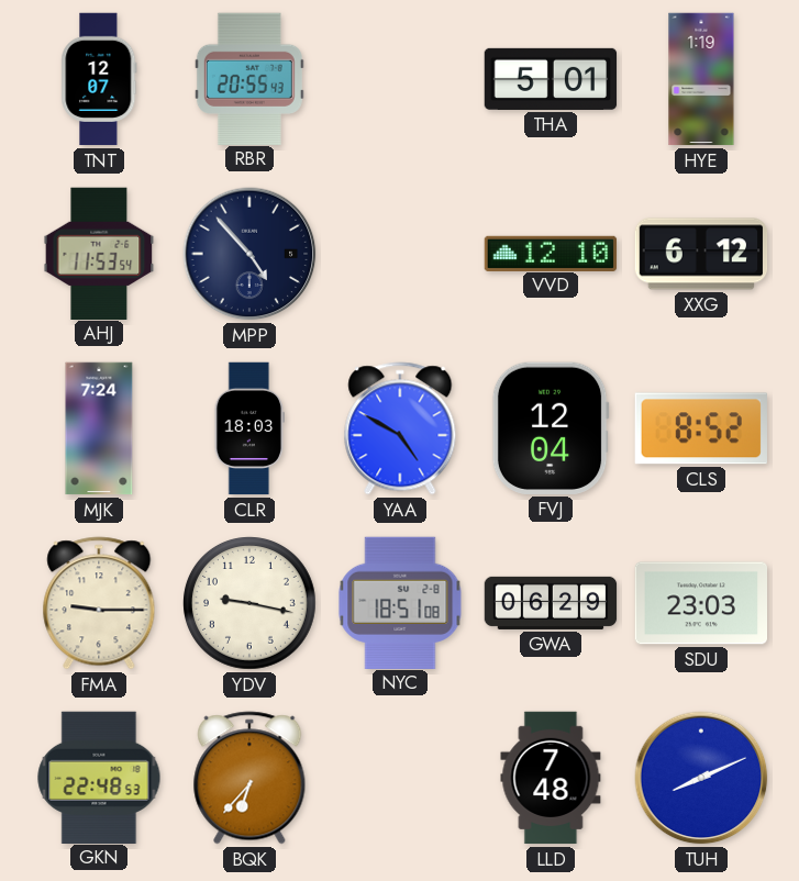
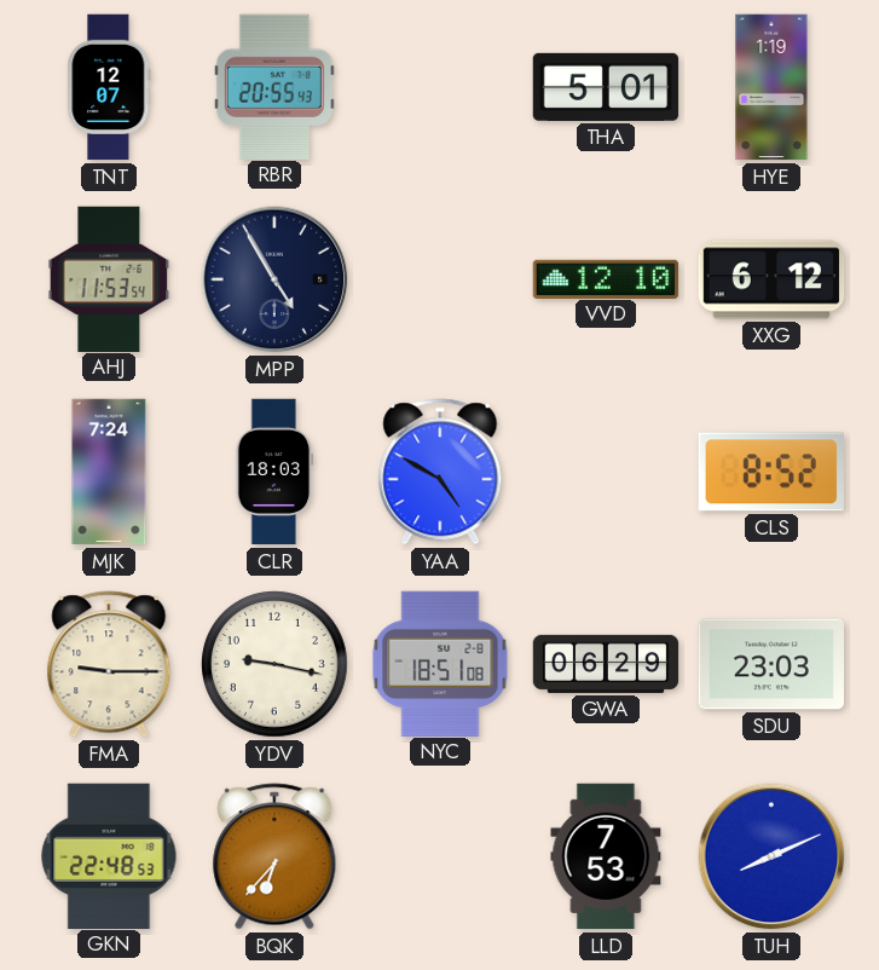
MPP: 4:53 -> 4:55
FVJ: 12:04 -> none
LLD: 7:48 -> 7:53
